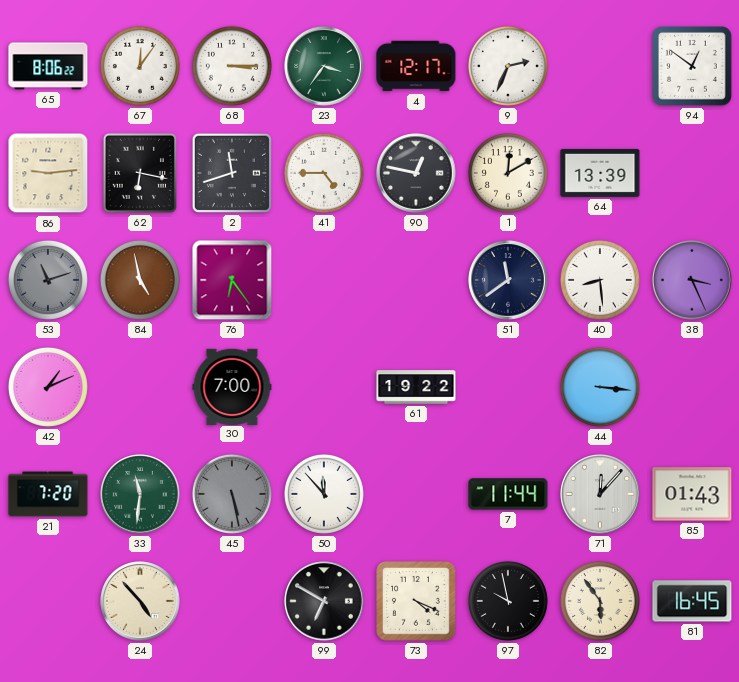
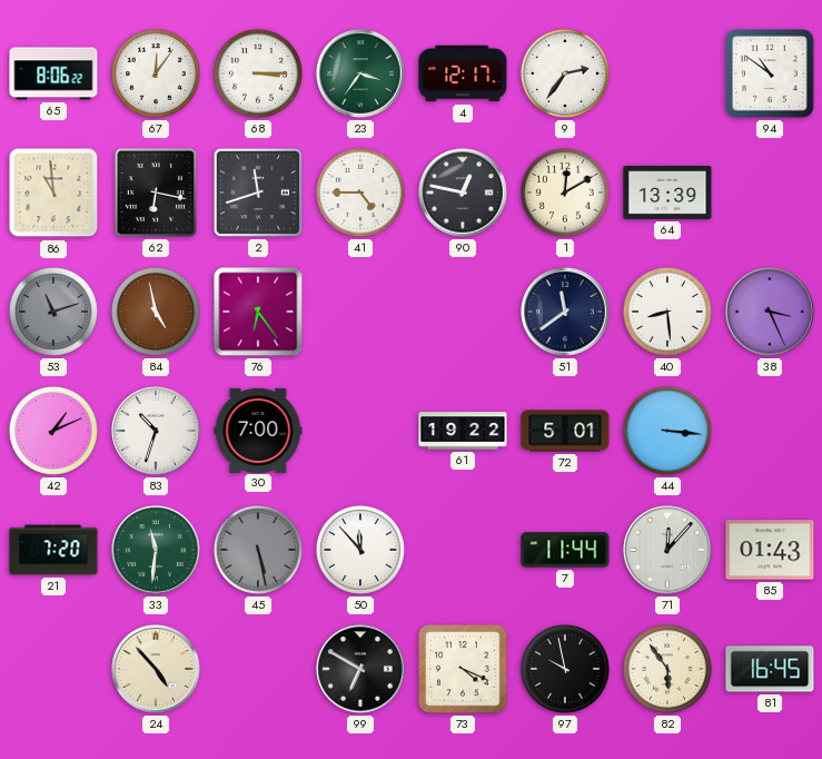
9: 2:34 -> 2:36
94: 12:51 -> 10:51
86: 9:14 -> 10:59
83: none -> 10:33
72: none -> 5:01
